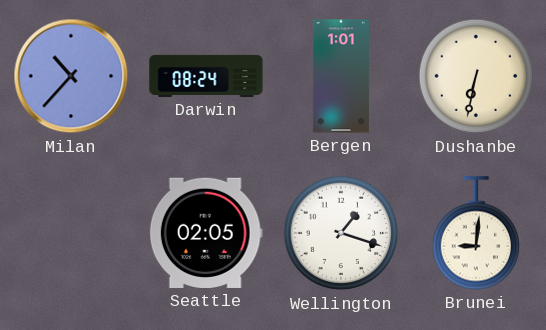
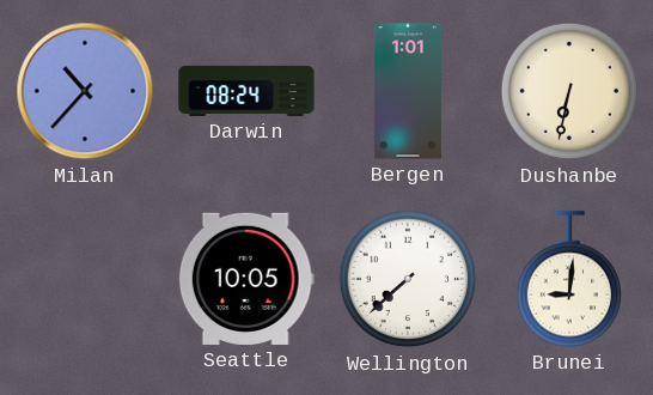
Seattle: 02:05 -> 10:05
Wellington: 1:18 -> 7:38
